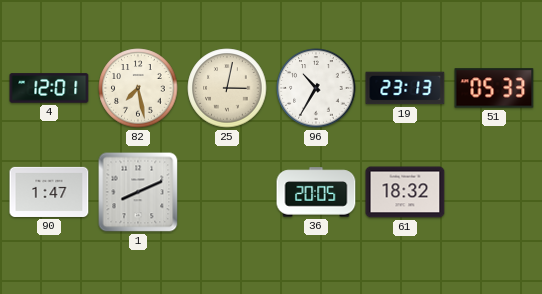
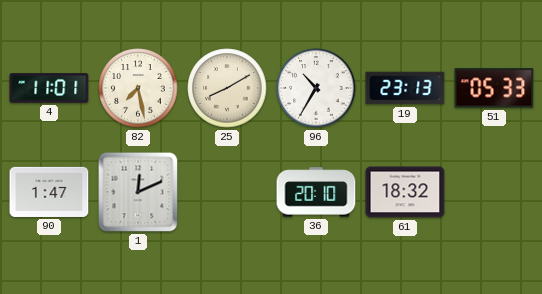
4: 12:01 -> 11:01
25: 3:02 -> 8:10
1: 8:11 -> 12:11
36: 20:05 -> 20:10
